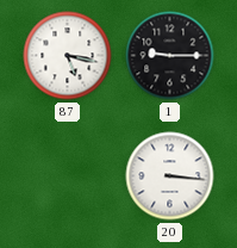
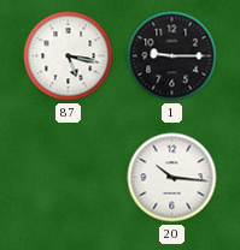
20: 3:16 -> 10:16
